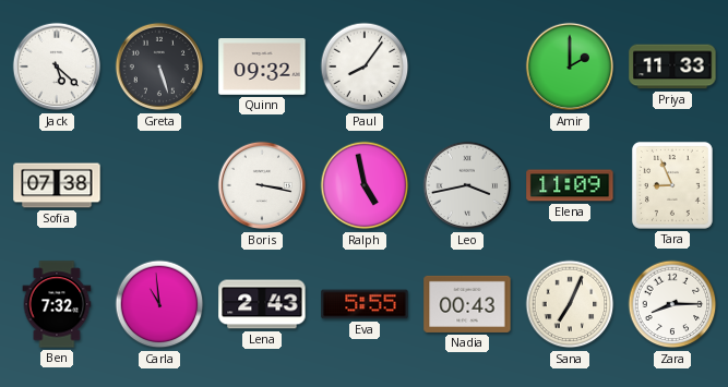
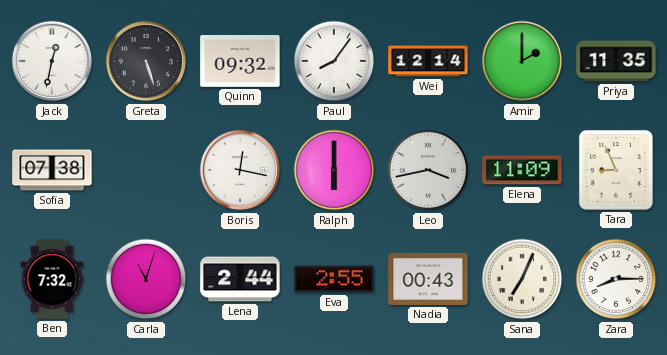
Jack: 5:22 -> 12:32
Wei: none -> 12:14
Priya: 11:33 -> 11:35
Boris: 3:17 -> 12:17
Ralph: 4:58 -> 6:00
Carla: 10:59 -> 11:03
Lena: 2:43 -> 2:44
Eva: 5:55 -> 2:55
